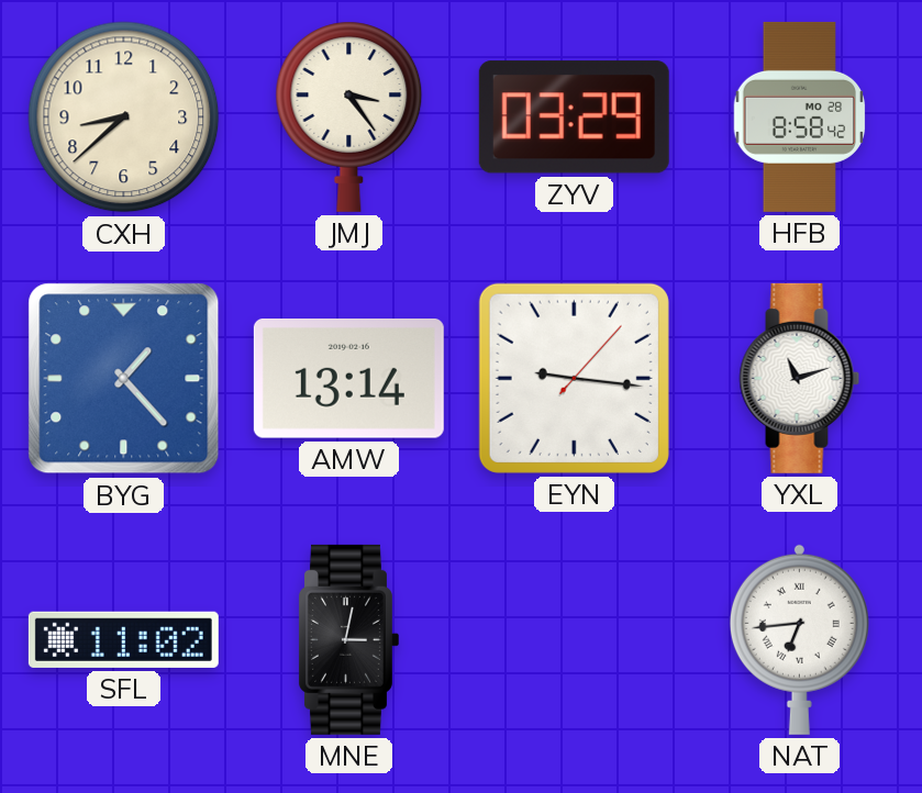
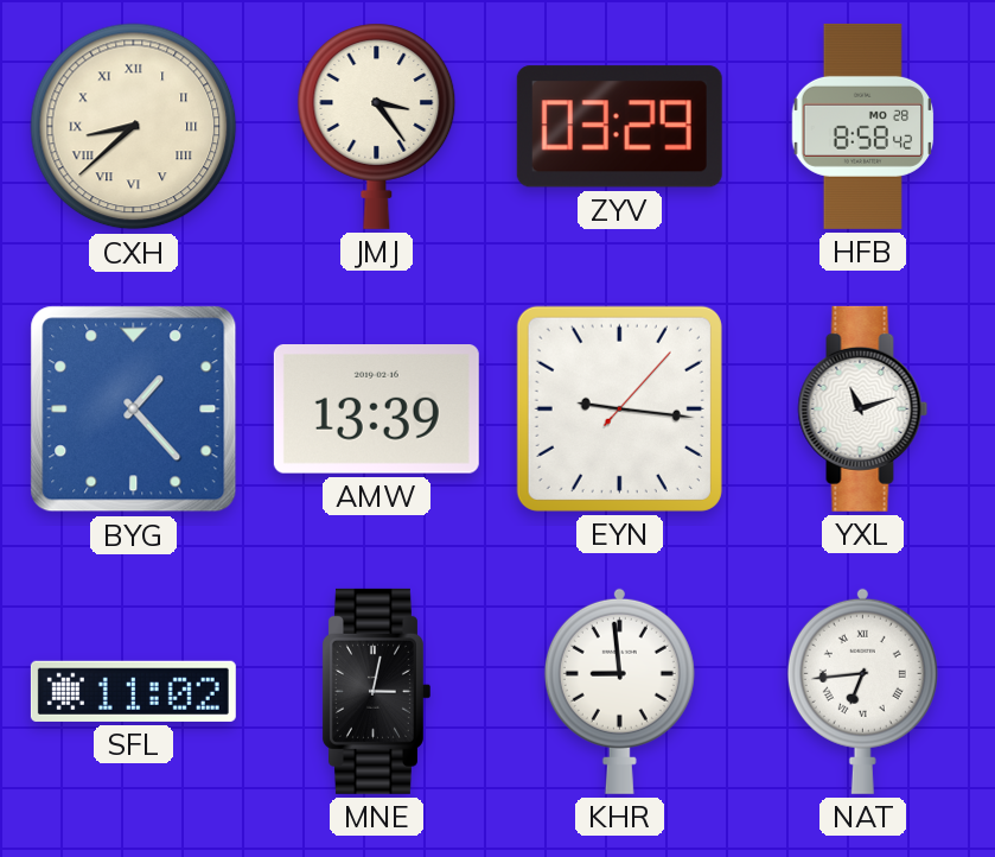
CXH numerals: Arabic -> Roman
AMW: 13:14 -> 13:39
KHR: none -> 8:59
